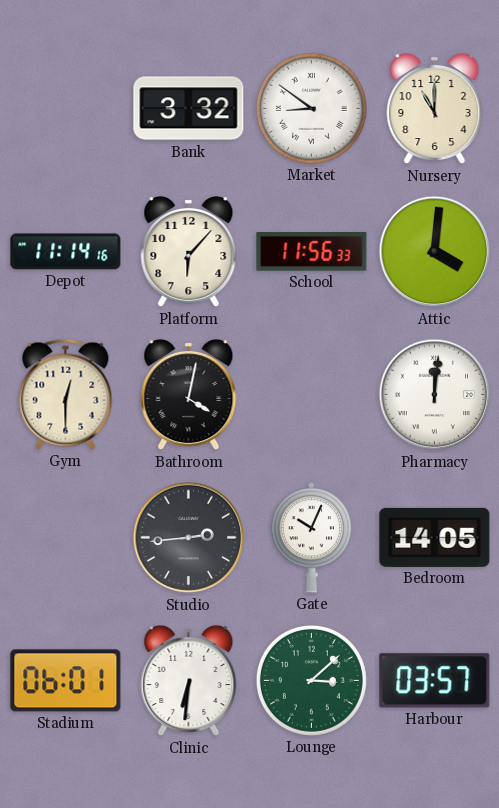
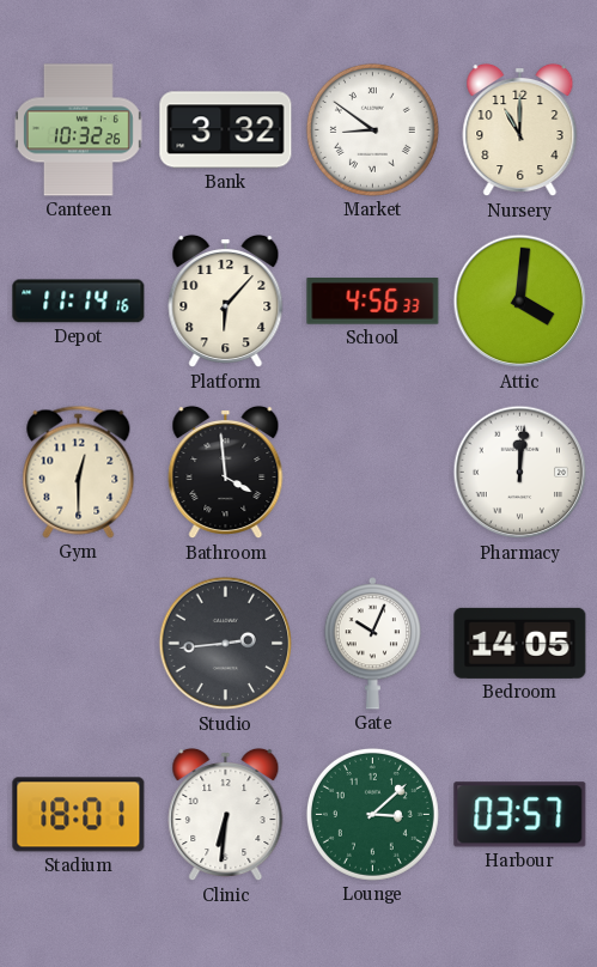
Canteen: none -> 10:32
School: 11:56 -> 4:56
Bathroom: 4:02 -> 3:59
Stadium: 06:01 -> 18:01
